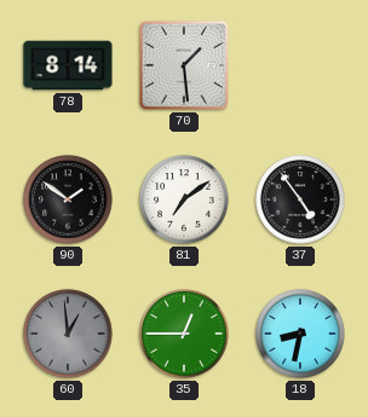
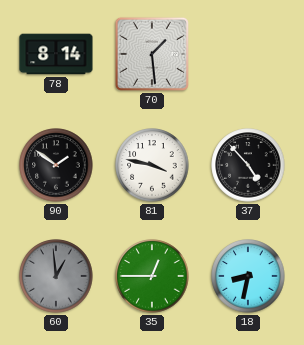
81: 7:09 -> 3:47
37: 4:54 -> 4:53
